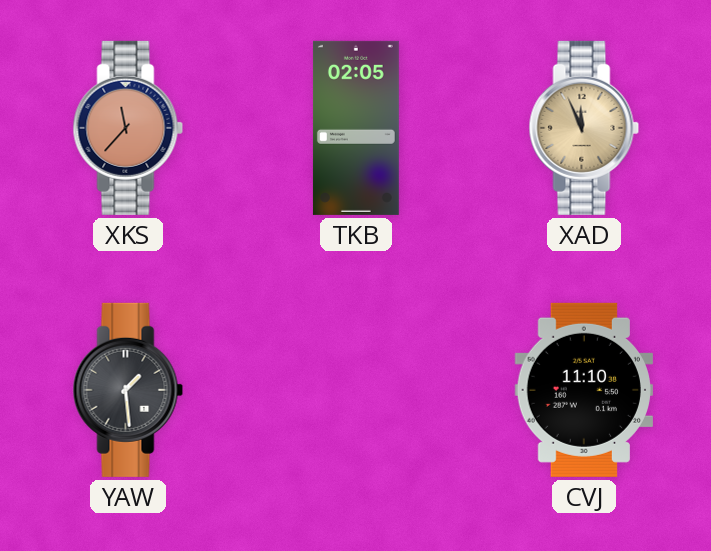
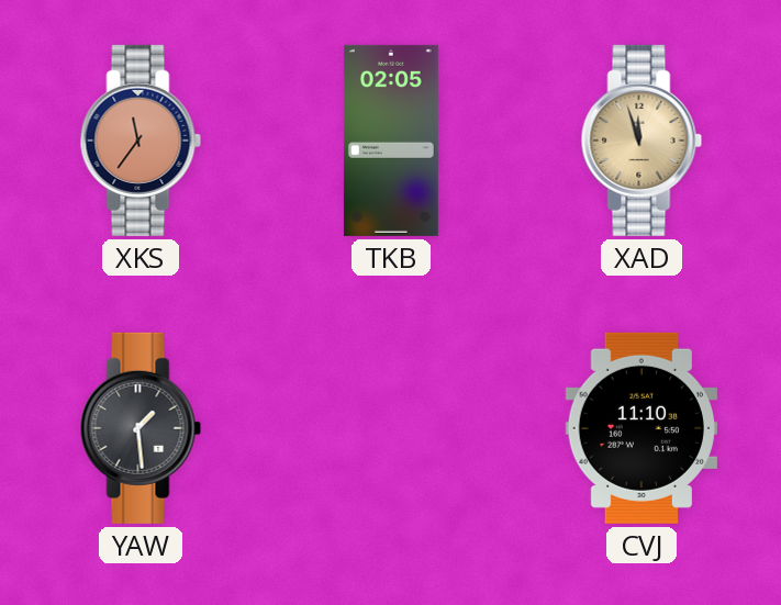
XKS: 11:37 -> 11:36
XAD: 11:56 -> 11:57
